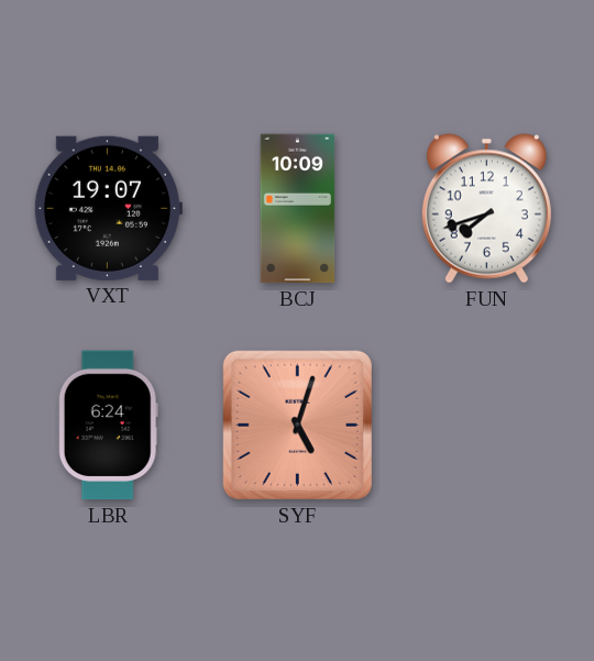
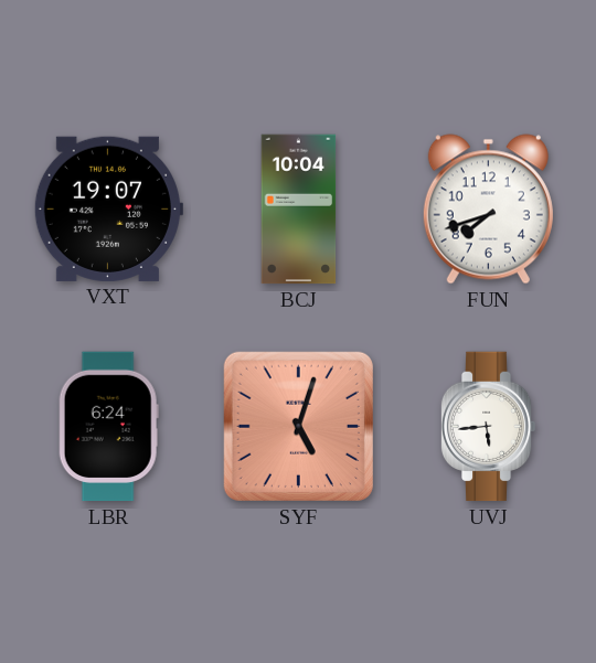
BCJ: 10:09 -> 10:04
UVJ: none -> 5:44
